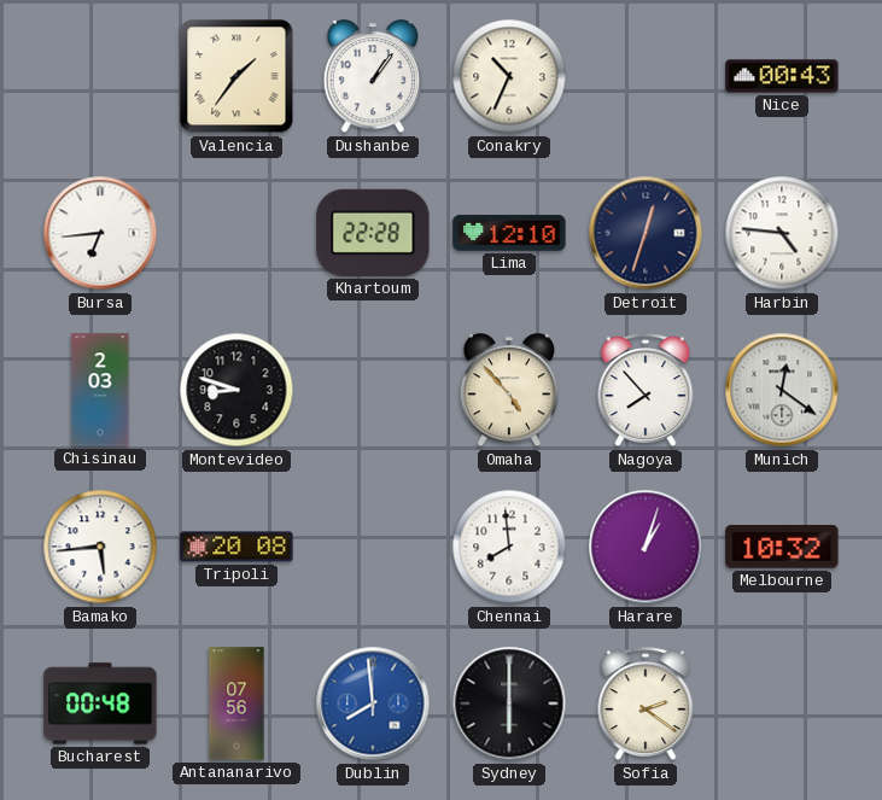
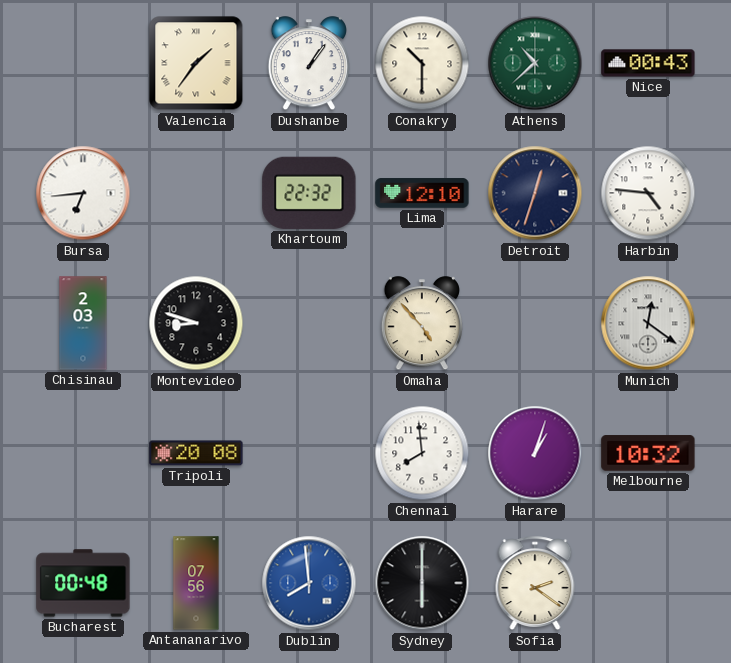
Conakry: 10:34 -> 10:30
Athens: none -> 10:38
Khartoum: 22:28 -> 22:32
Nagoya: 7:53 -> none
Bamako: 5:44 -> none
